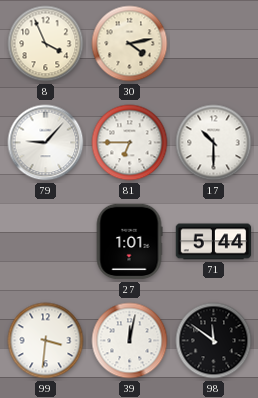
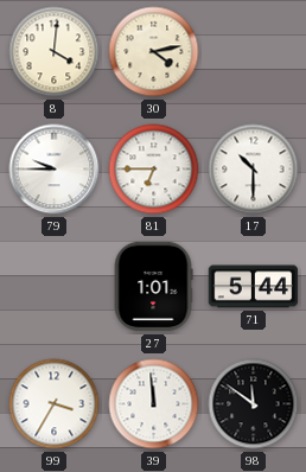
8: 3:56 -> 4:01
79: 9:07 -> 9:45
99: 3:31 -> 3:35
39: 12:02 -> 11:59
